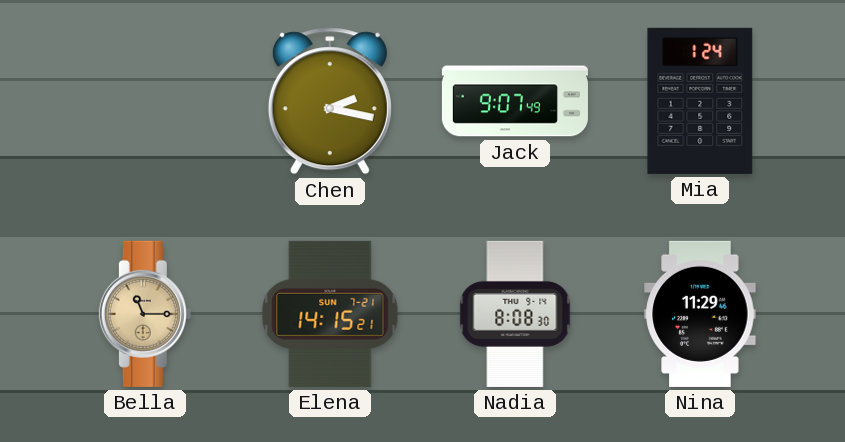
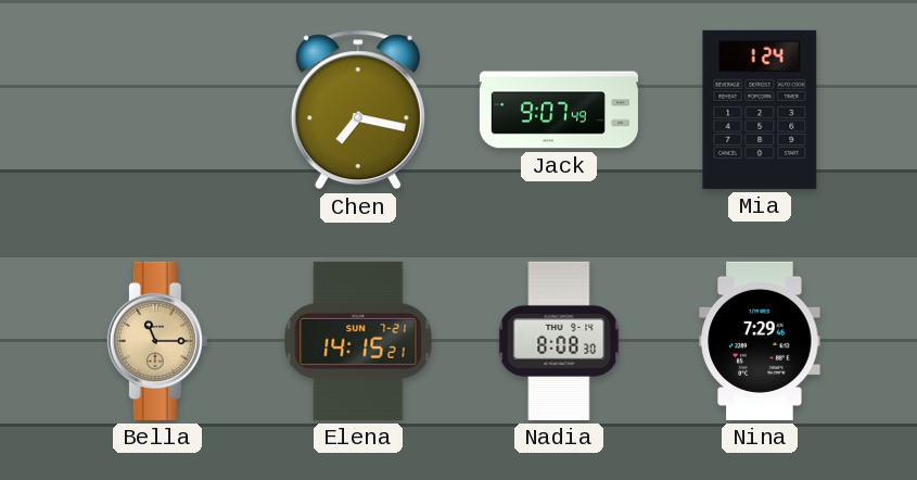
Chen: 2:17 -> 7:17
Nina: 11:29 -> 7:29
